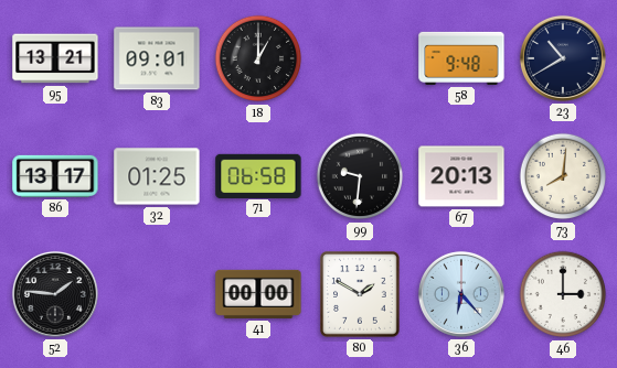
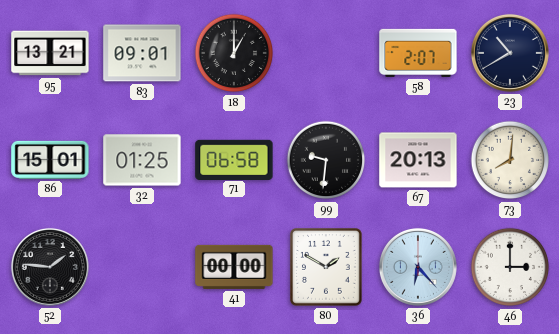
58: 9:48 -> 2:07
86: 13:17 -> 15:01
